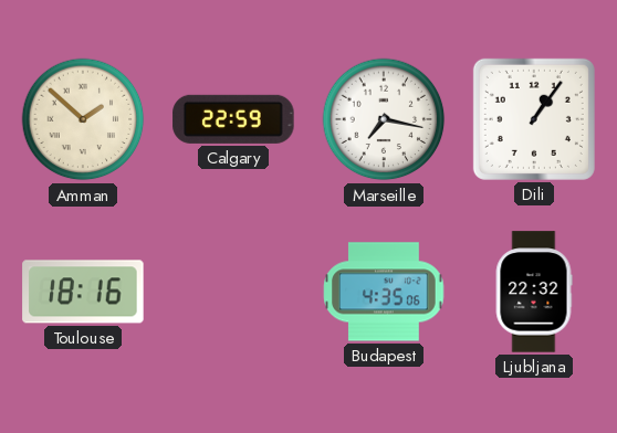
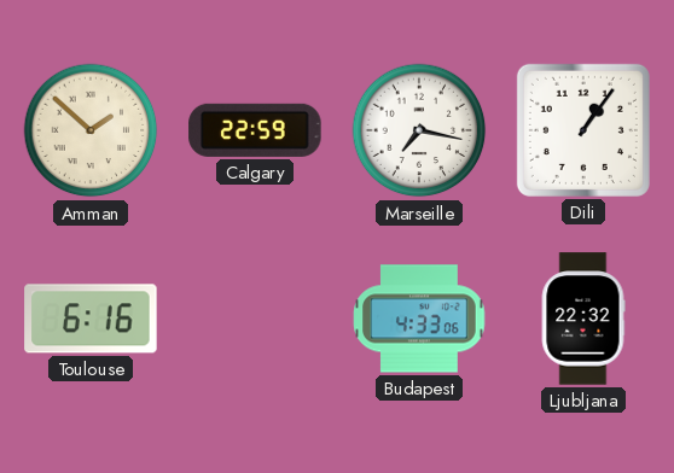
Toulouse: 18:16 -> 6:16
Budapest: 4:35 -> 4:33
